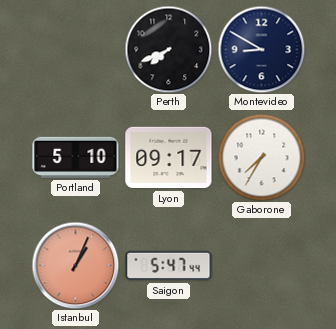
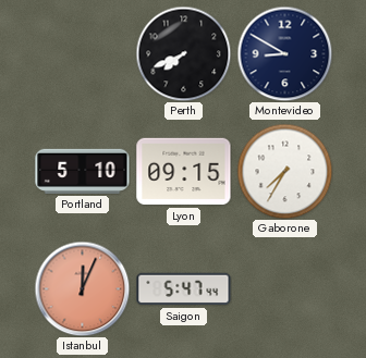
Lyon: 09:17 -> 09:15
Istanbul: 1:04 -> 12:04
